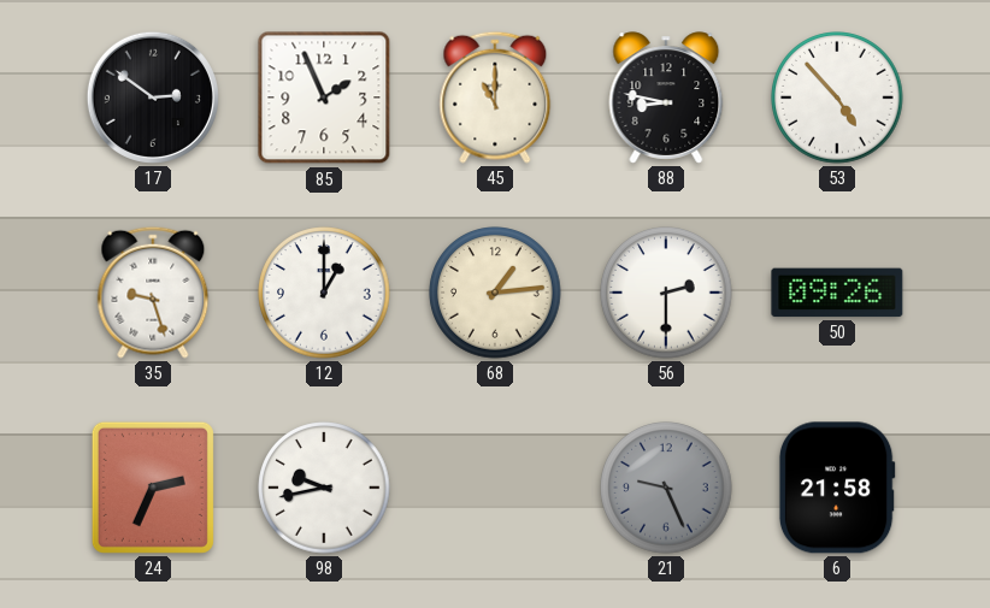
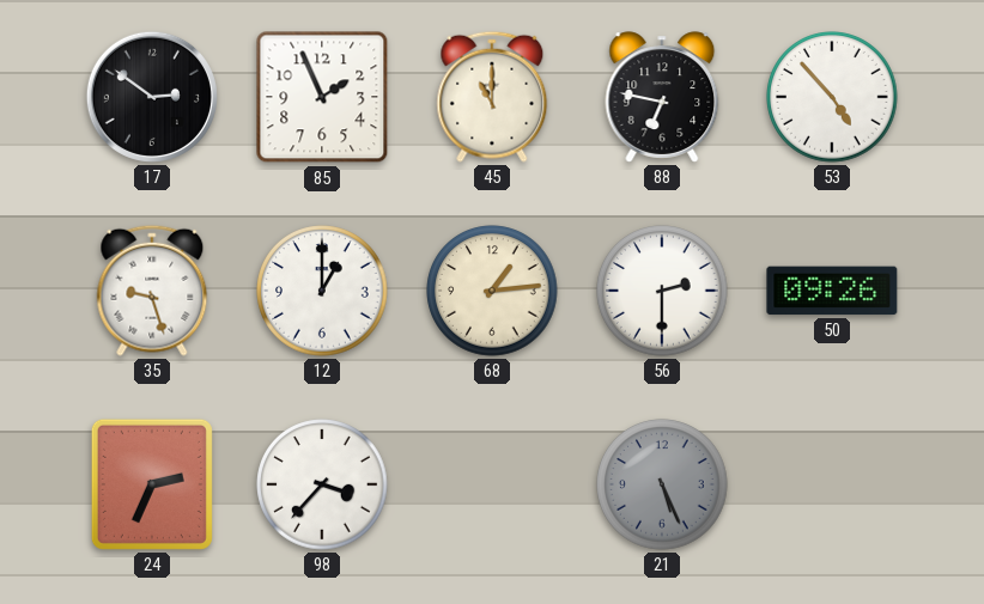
88: 8:47 -> 6:47
98: 9:43 -> 3:37
21: 9:26 -> 5:26
6: 21:58 -> none
